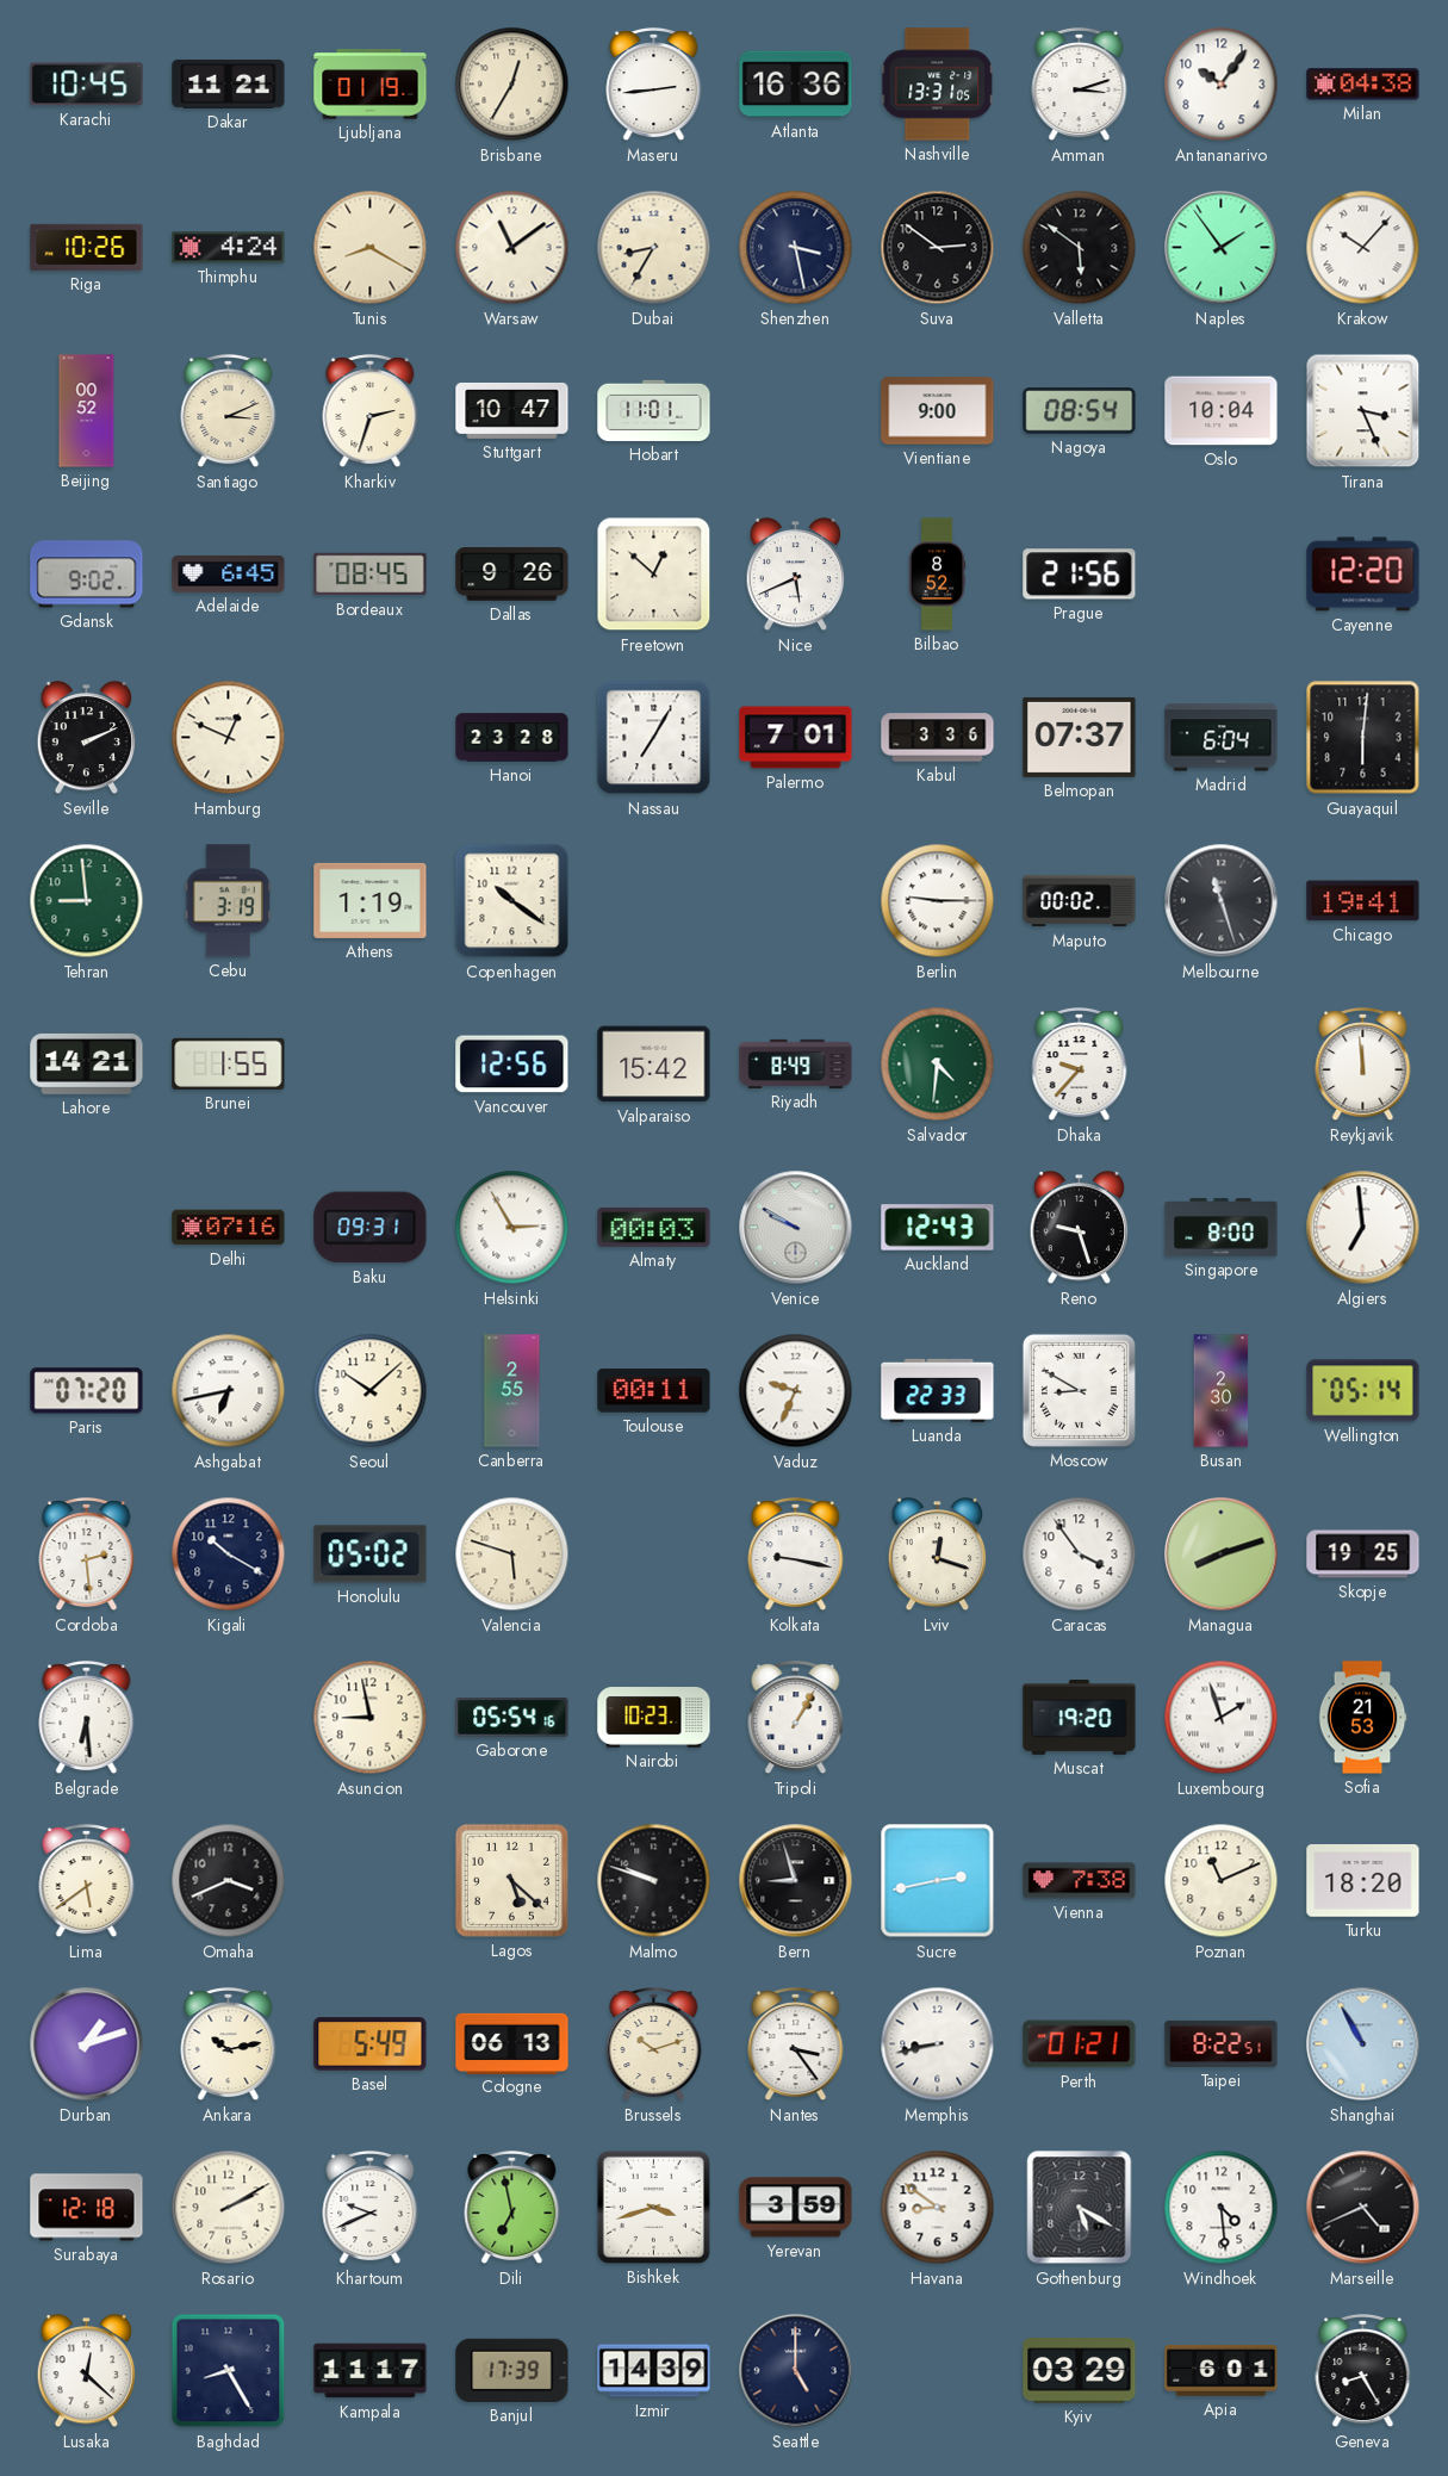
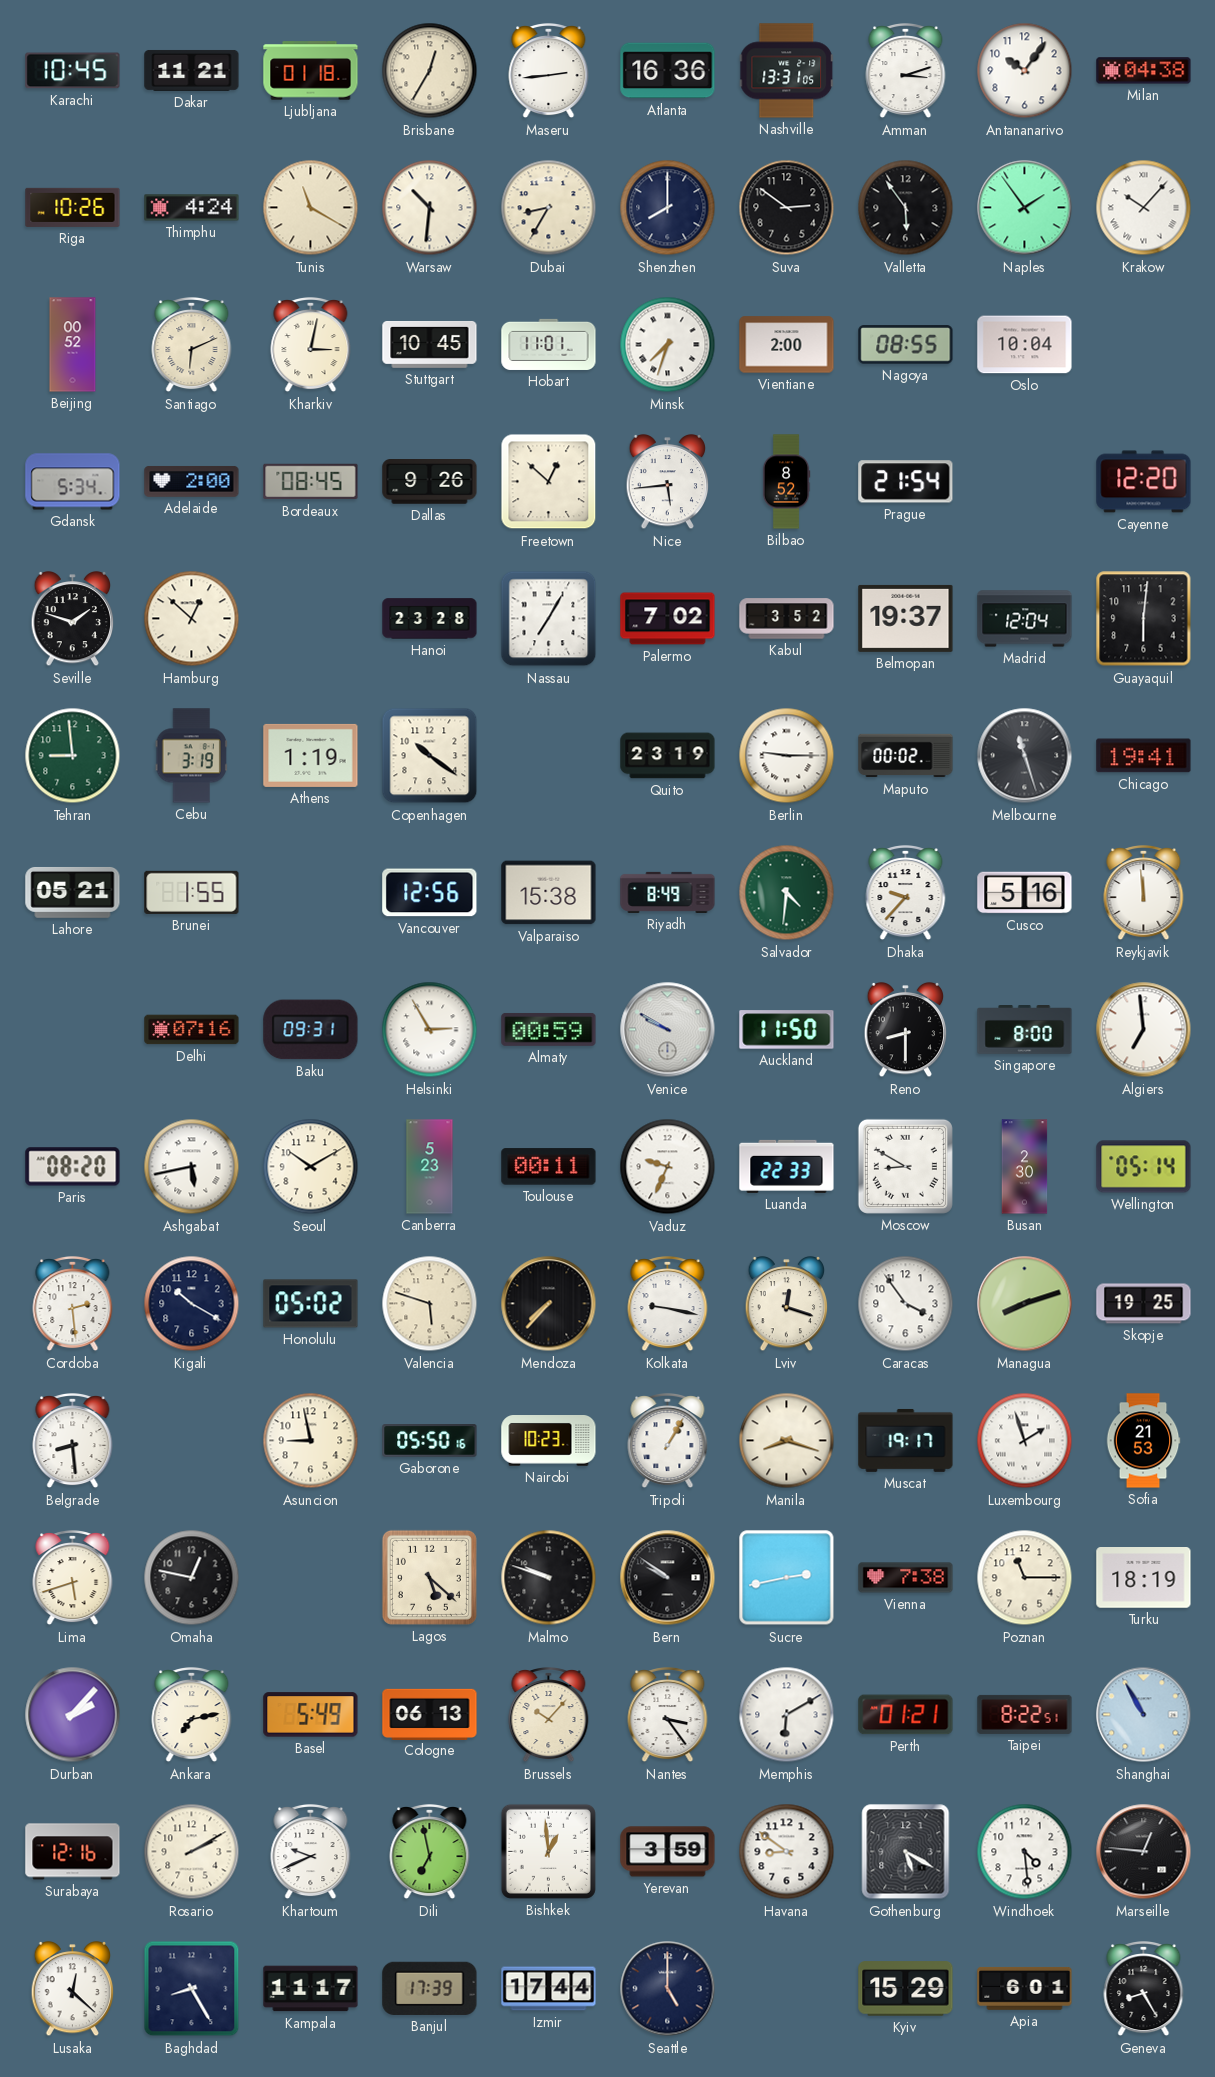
Ljubljana: 01:19 -> 01:18
Tunis: 8:20 -> 11:20
Warsaw: 11:09 -> 10:31
Shenzhen: 3:28 -> 8:00
Valletta: 5:51 -> 5:54
Santiago: 3:11 -> 6:11
Kharkiv: 2:33 -> 3:02
Stuttgart: 10:47 -> 10:45
Minsk: none -> 7:33
Vientiane: 9:00 -> 2:00
Nagoya: 08:54 -> 08:55
Tirana: 3:26 -> none
Gdansk: 9:02 -> 5:34
Adelaide: 6:45 -> 2:00
Nice: 5:41 -> 5:44
Prague: 21:56 -> 21:54
Seville: 2:11 -> 1:48
Hamburg: 12:49 -> 12:52
Palermo: 7:01 -> 7:02
Kabul: 3:36 -> 3:52
Belmopan: 07:37 -> 19:37
Madrid: 6:04 -> 12:04
Quito: none -> 23:19
Lahore: 14:21 -> 05:21
Valparaiso: 15:42 -> 15:38
Cusco: none -> 5:16
Almaty: 00:03 -> 00:59
Auckland: 12:43 -> 11:50
Reno: 9:27 -> 8:30
Paris: 07:20 -> 08:20
Ashgabat: 6:43 -> 5:43
Seoul: 10:08 -> 10:10
Canberra: 2:55 -> 5:23
Mendoza: none -> 7:37
Belgrade: 6:29 -> 8:29
Gaborone: 05:54 -> 05:50
Manila: none -> 8:18
Muscat: 19:20 -> 19:17
Lima: 5:39 -> 5:42
Omaha: 3:41 -> 12:47
Bern: 8:57 -> 9:51
Poznan: 11:11 -> 11:15
Turku: 18:20 -> 18:19
Durban: 1:12 -> 2:07
Ankara: 10:13 -> 7:13
Brussels: 10:12 -> 10:07
Memphis: 8:43 -> 6:10
Surabaya: 12:18 -> 12:16
Bishkek: 3:42 -> 12:59
Marseille: 4:41 -> 12:46
Izmir: 14:39 -> 17:44
Kyiv: 03:29 -> 15:29
